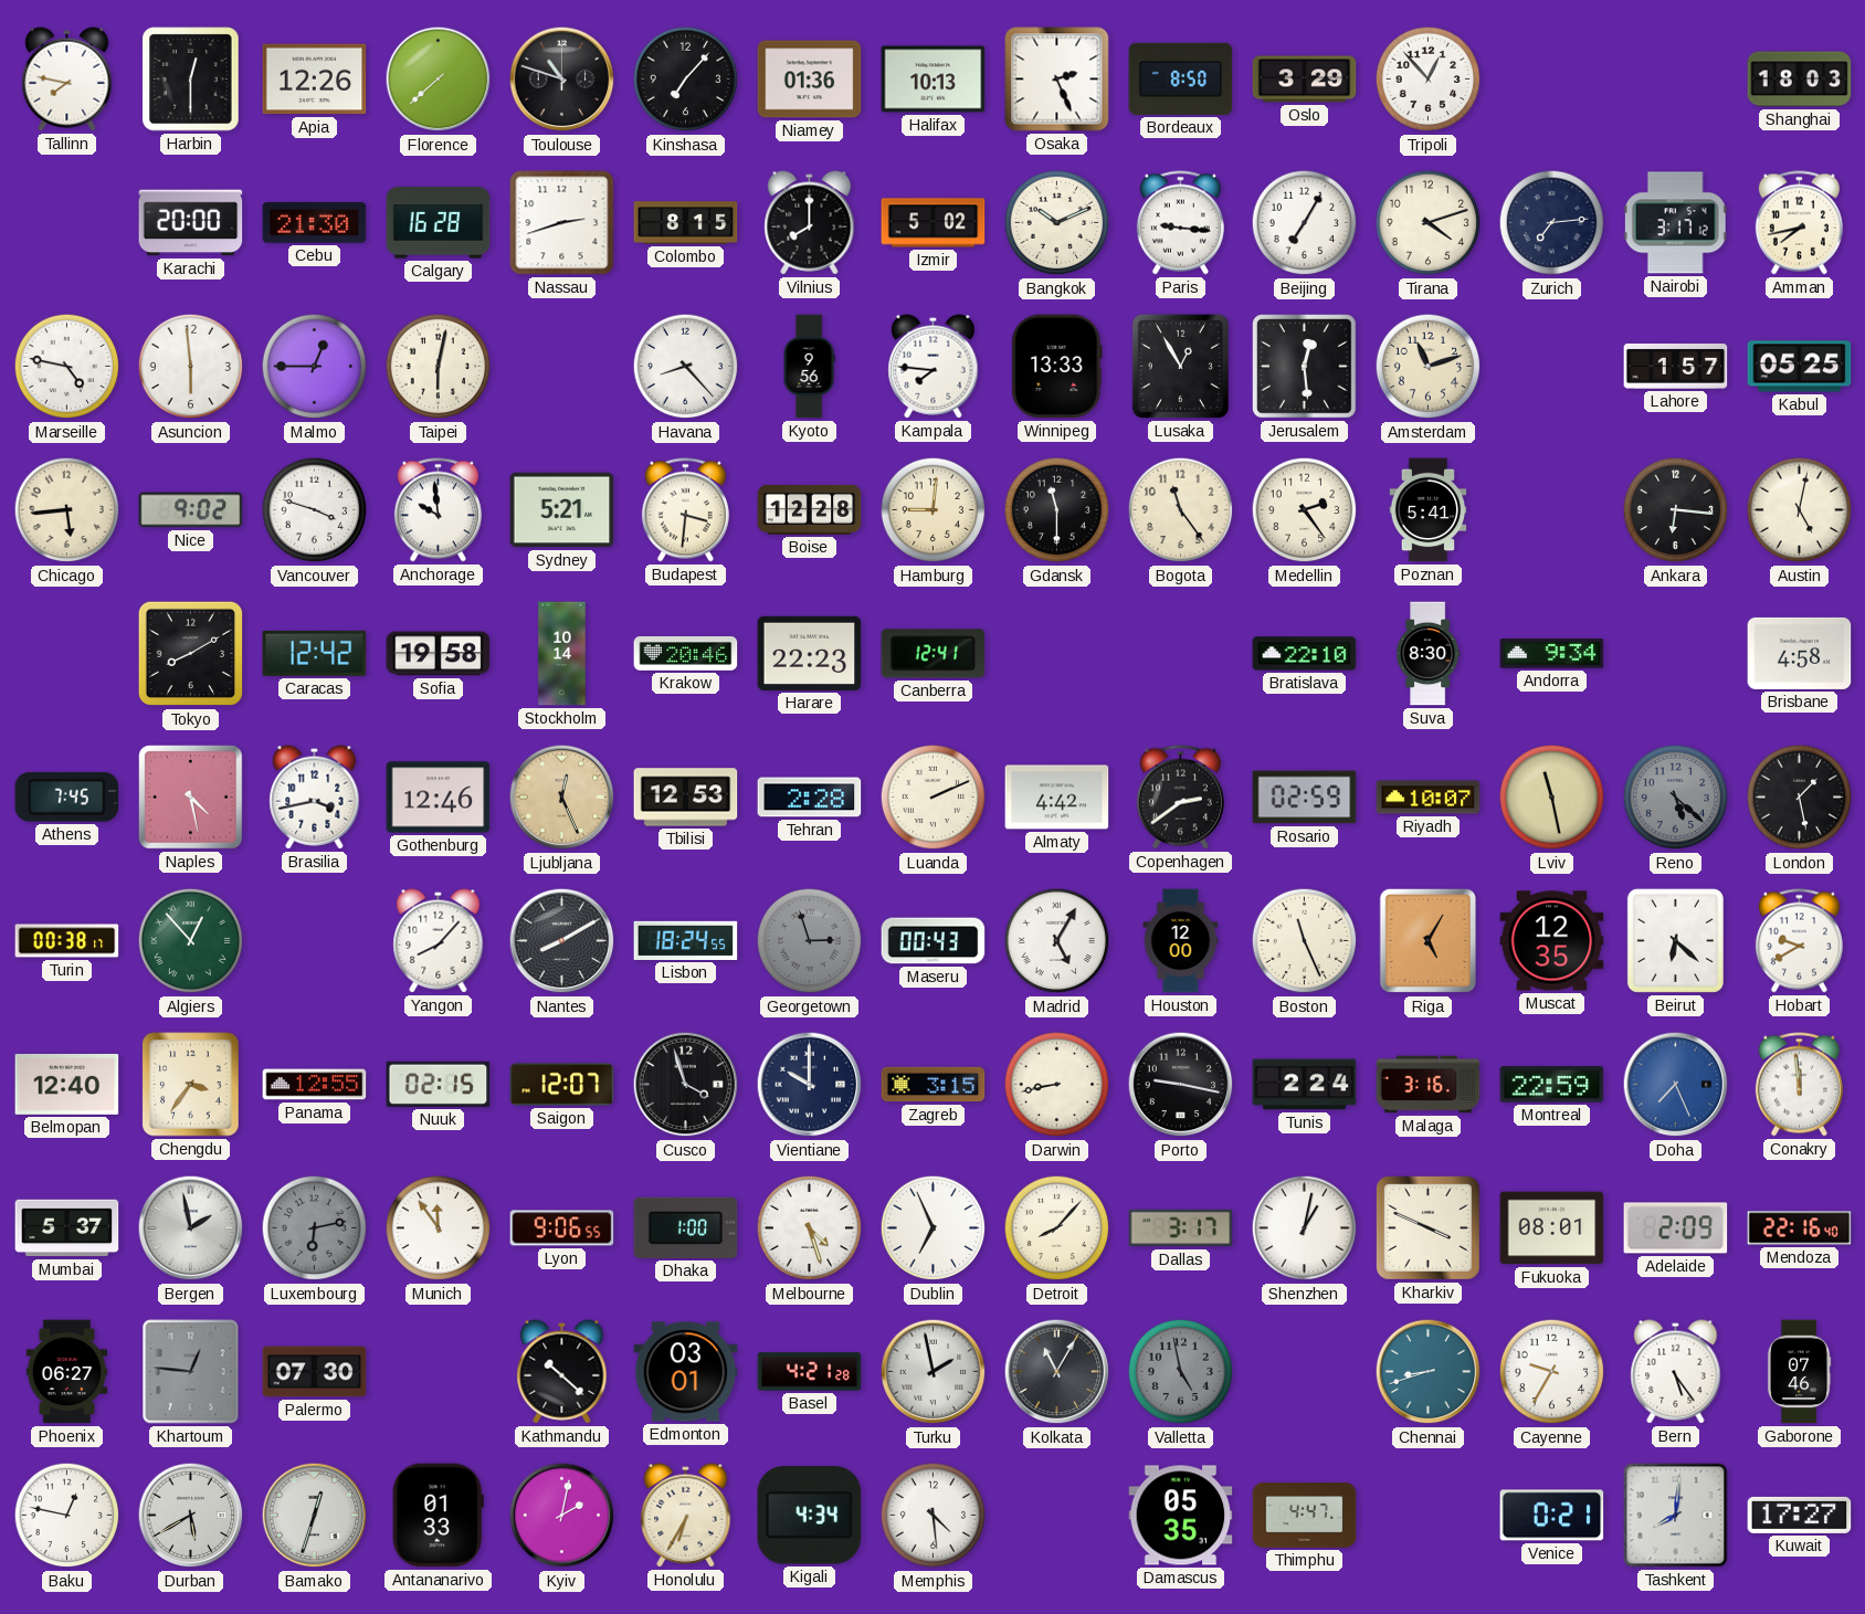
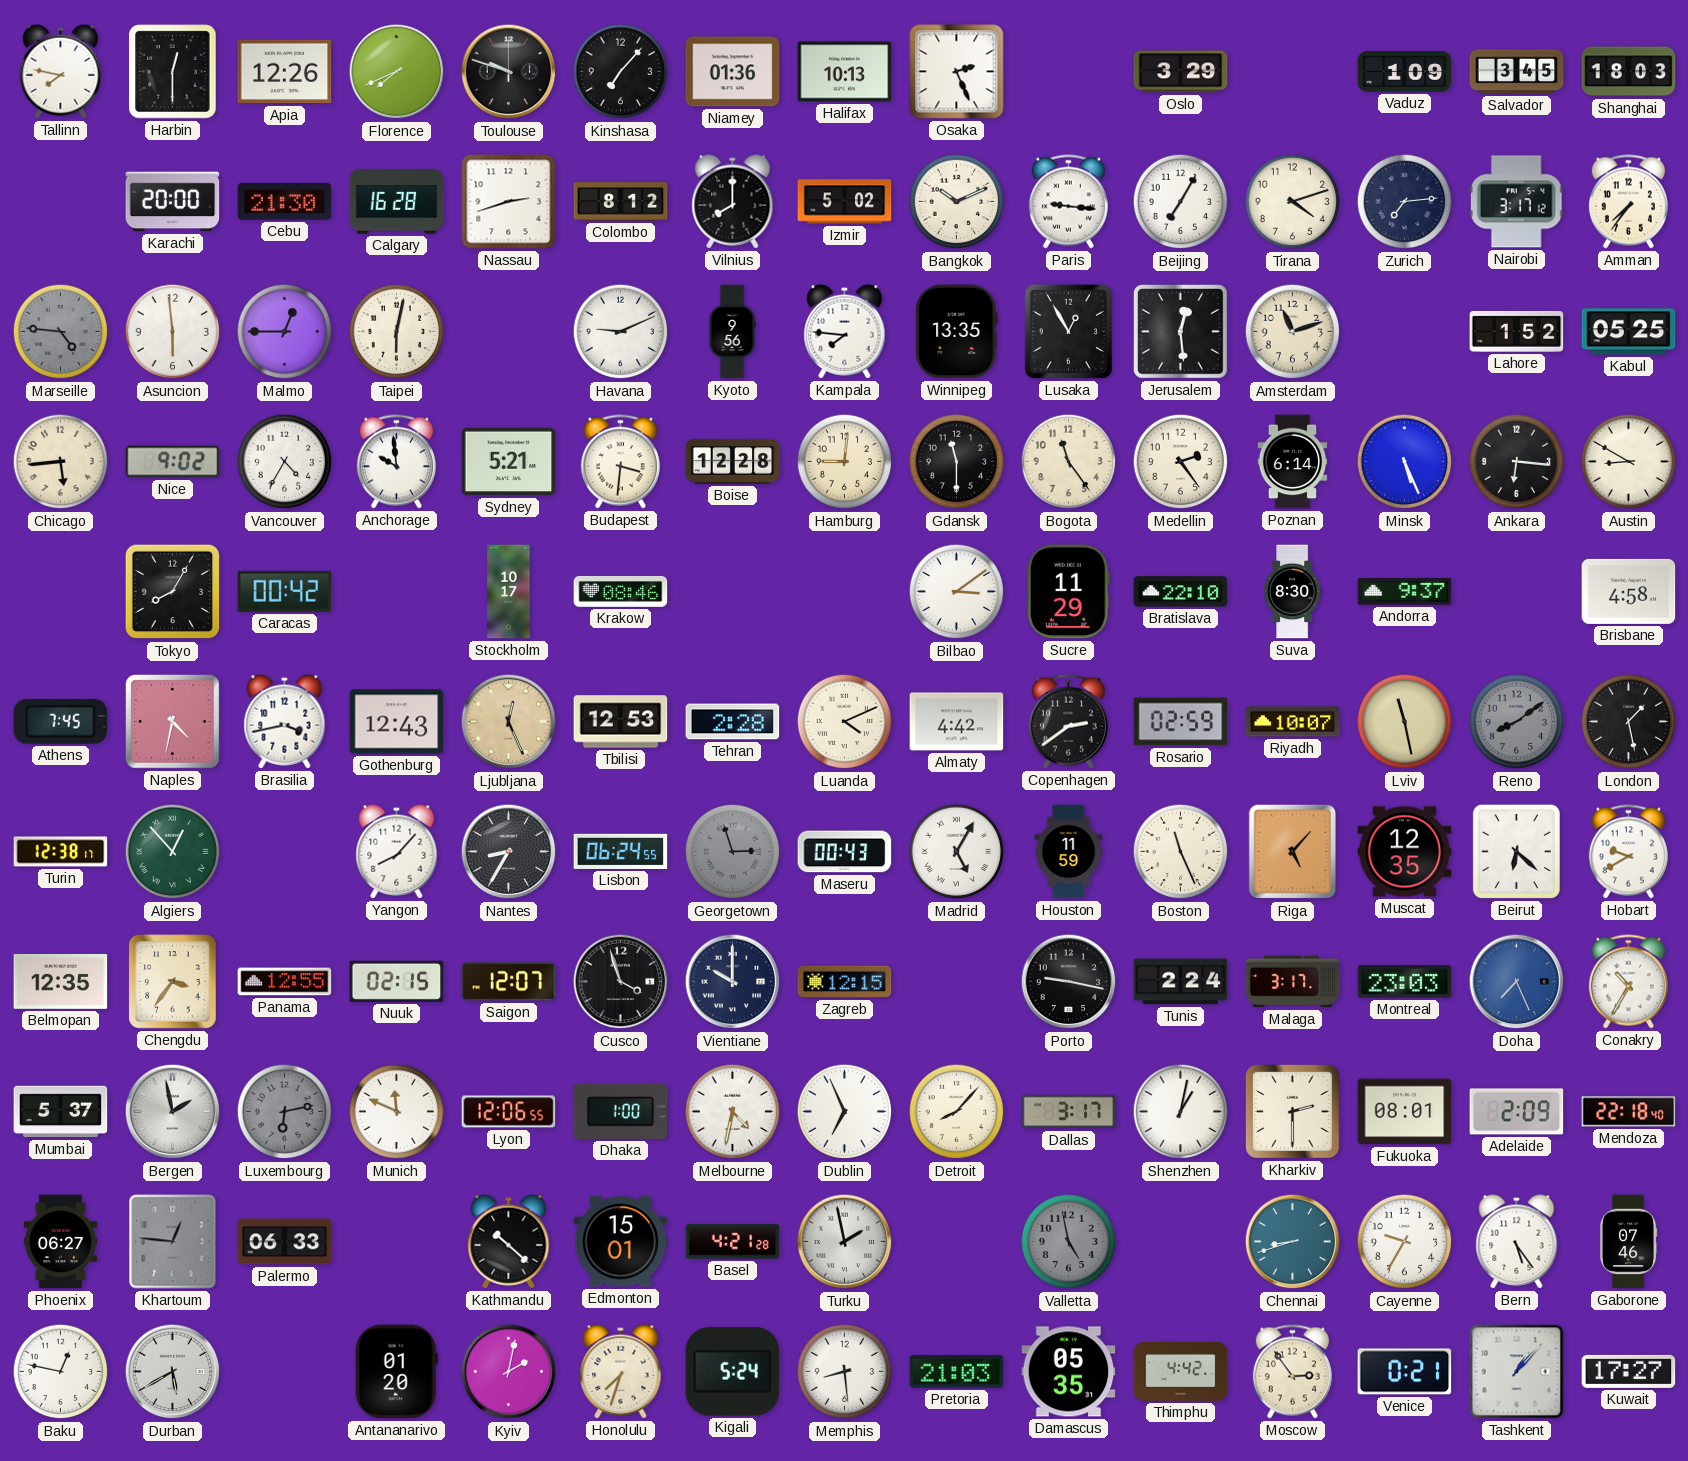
Florence: 7:38 -> 7:41
Toulouse: 10:48 -> 9:48
Bordeaux: 8:50 -> none
Tripoli: 12:53 -> none
Vaduz: none -> 1:09
Salvador: none -> 3:45
Colombo: 8:15 -> 8:12
Amman: 7:43 -> 7:36
Marseille: 4:47 -> 4:46
Marseille dial: white -> grey
Havana: 8:23 -> 9:11
Winnipeg: 13:33 -> 13:35
Lahore: 1:57 -> 1:52
Vancouver: 3:48 -> 4:35
Poznan: 5:41 -> 6:14
Minsk: none -> 5:26
Austin: 5:02 -> 8:50
Tokyo: 8:10 -> 8:05
Caracas: 12:42 -> 00:42
Sofia: 19:58 -> none
Stockholm: 10:14 -> 10:17
Krakow: 20:46 -> 08:46
Harare: 22:23 -> none
Canberra: 12:41 -> none
Bilbao: none -> 3:09
Sucre: none -> 11:29
Andorra: 9:34 -> 9:37
Naples: 4:28 -> 4:32
Gothenburg: 12:46 -> 12:43
Luanda: 2:11 -> 4:11
Reno: 5:22 -> 8:09
Turin: 00:38 -> 12:38
Nantes: 8:10 -> 8:35
Lisbon: 18:24 -> 06:24
Houston: 12:00 -> 11:59
Riga: 5:05 -> 5:07
Belmopan: 12:40 -> 12:35
Zagreb: 3:15 -> 12:15
Darwin: 8:43 -> none
Malaga: 3:16 -> 3:17
Montreal: 22:59 -> 23:03
Conakry: 11:59 -> 10:35
Munich: 11:54 -> 11:49
Lyon: 9:06 -> 12:06
Melbourne: 4:27 -> 4:32
Kharkiv: 3:49 -> 2:30
Mendoza: 22:16 -> 22:18
Palermo: 07:30 -> 06:33
Edmonton: 03:01 -> 15:01
Kolkata: 11:05 -> none
Bamako: 12:33 -> none
Antananarivo: 01:33 -> 01:20
Honolulu: 6:35 -> 7:33
Kigali: 4:34 -> 5:24
Memphis: 4:29 -> 8:29
Pretoria: none -> 21:03
Thimphu: 4:47 -> 4:42
Moscow: none -> 2:54
Tashkent: 8:01 -> 1:07
